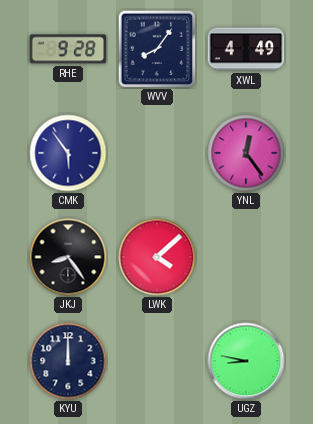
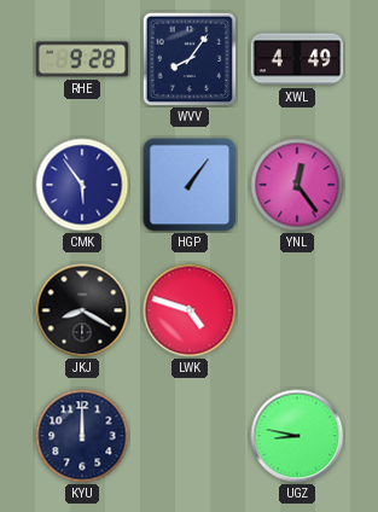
HGP: none -> 1:06
JKJ: 8:24 -> 8:20
LWK: 4:08 -> 4:48
